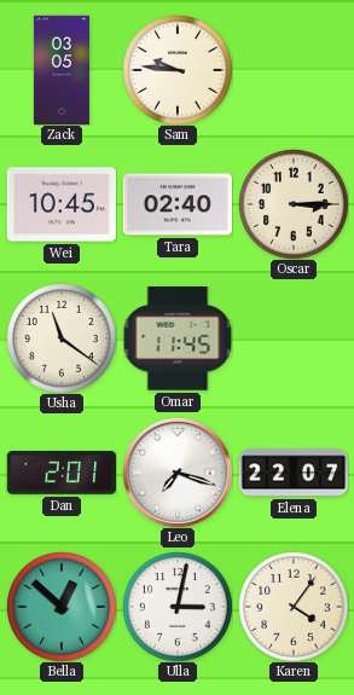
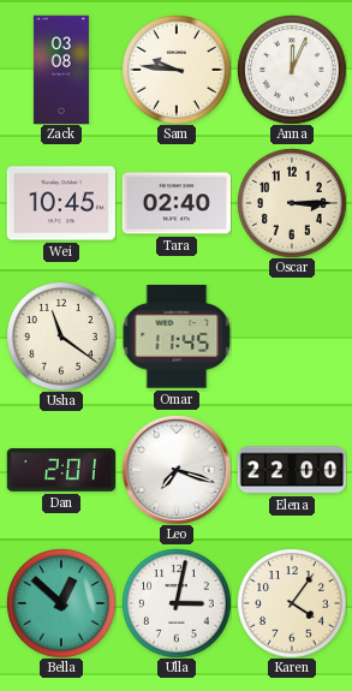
Zack: 03:05 -> 03:08
Anna: none -> 12:04
Elena: 22:07 -> 22:00
